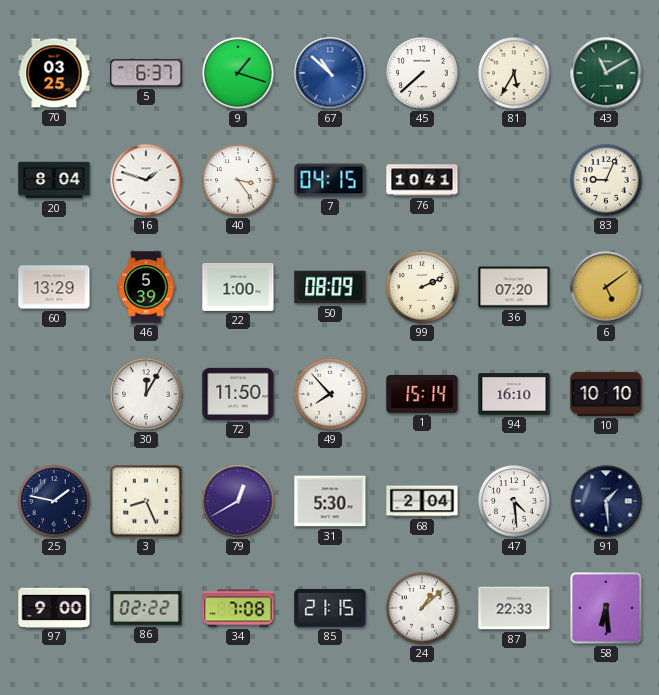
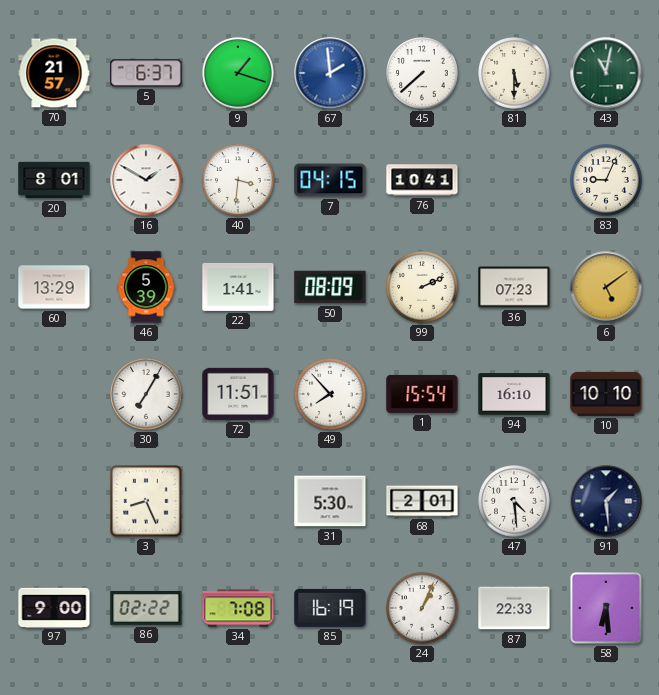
70: 03:25 -> 21:57
67: 10:52 -> 1:59
81: 5:35 -> 5:30
43: 11:10 -> 11:02
20: 8:04 -> 8:01
16: 1:48 -> 1:50
40: 3:24 -> 3:31
22: 1:00 -> 1:41
36: 07:20 -> 07:23
30: 12:05 -> 7:05
72: 11:50 -> 11:51
1: 15:14 -> 15:54
25: 1:47 -> none
79: 12:40 -> none
68: 2:04 -> 2:01
85: 21:15 -> 16:19
24: 1:08 -> 1:04
